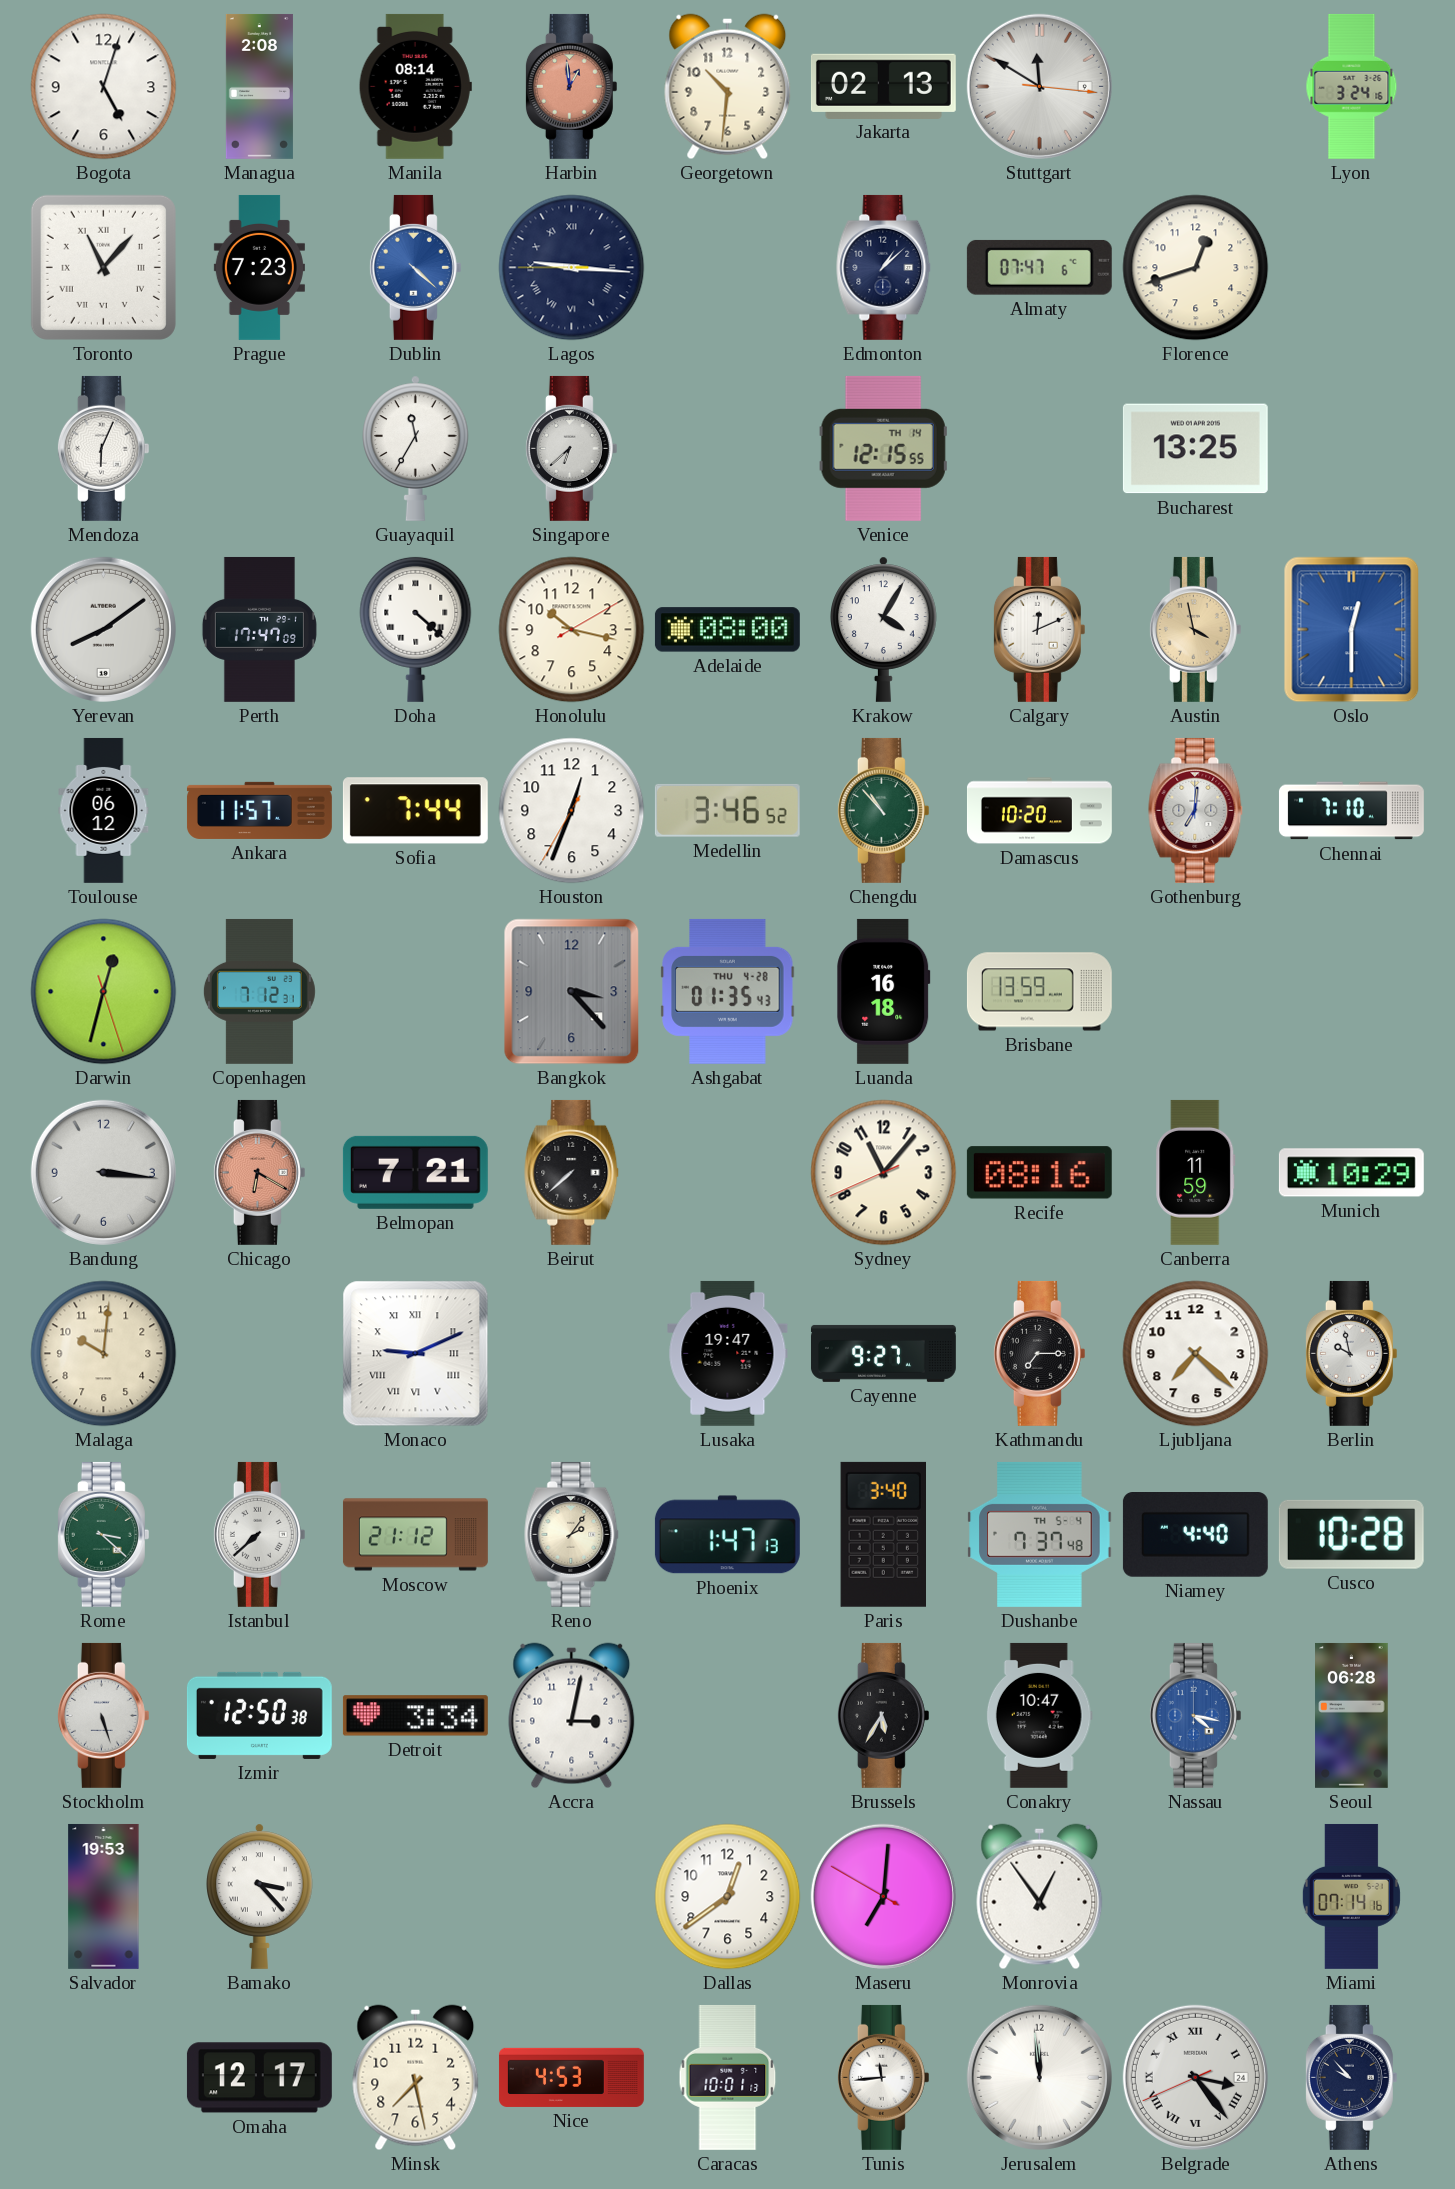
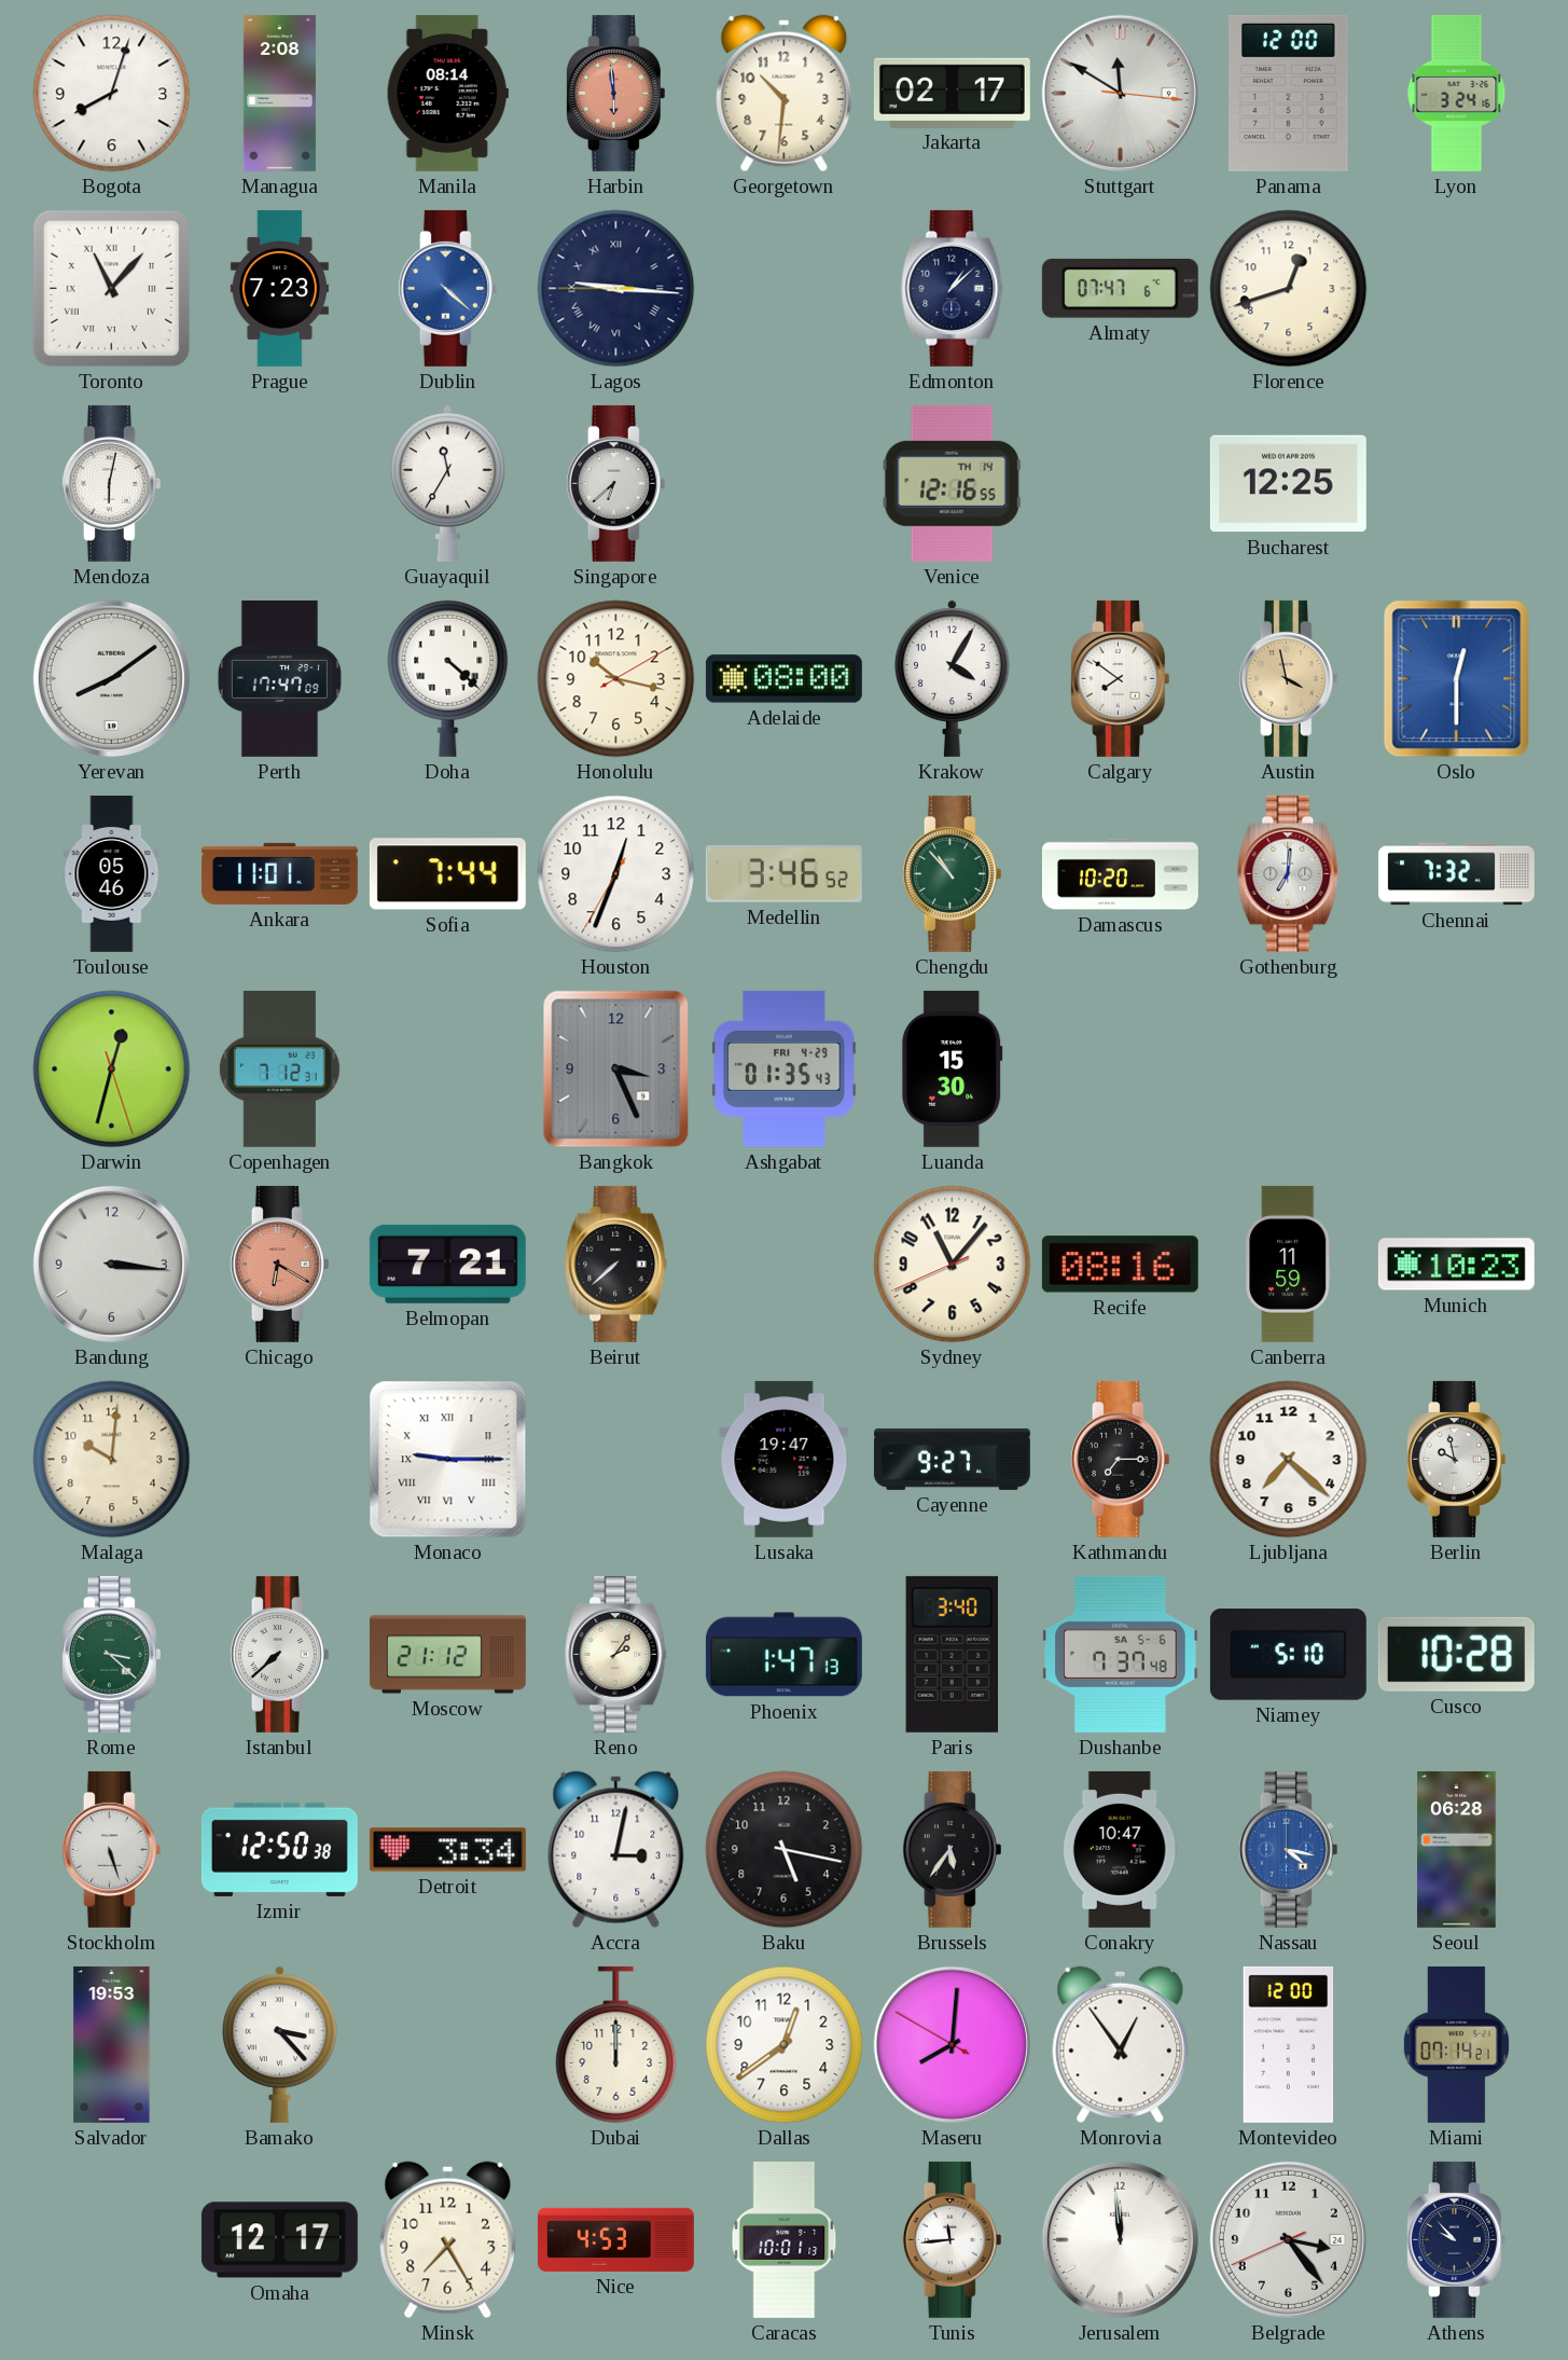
Bogota: 5:03 -> 8:03
Harbin: 12:59 -> 5:59
Jakarta: 02:13 -> 02:17
Panama: none -> 12:00
Mendoza: 6:04 -> 6:02
Venice: 12:15 -> 12:16
Bucharest: 13:25 -> 12:25
Calgary: 12:11 -> 7:51
Toulouse: 06:12 -> 05:46
Ankara: 11:57 -> 11:01
Chennai: 7:10 -> 7:32
Bangkok: 3:23 -> 3:26
Ashgabat date: THU 4-28 -> FRI 4-29
Luanda: 16:18 -> 15:30
Brisbane: 13:59 -> none
Munich: 10:29 -> 10:23
Monaco: 9:11 -> 9:15
Dushanbe date: TH 5-4 -> SA 5-6
Niamey: 4:40 -> 5:10
Baku: none -> 5:17
Brussels: 5:35 -> 5:36
Dubai: none -> 12:00
Maseru: 7:00 -> 8:00
Montevideo: none -> 12:00
Miami: 07:14:16 -> 07:14:21
Minsk: 7:28 -> 7:25
Belgrade numerals: Roman -> Arabic
